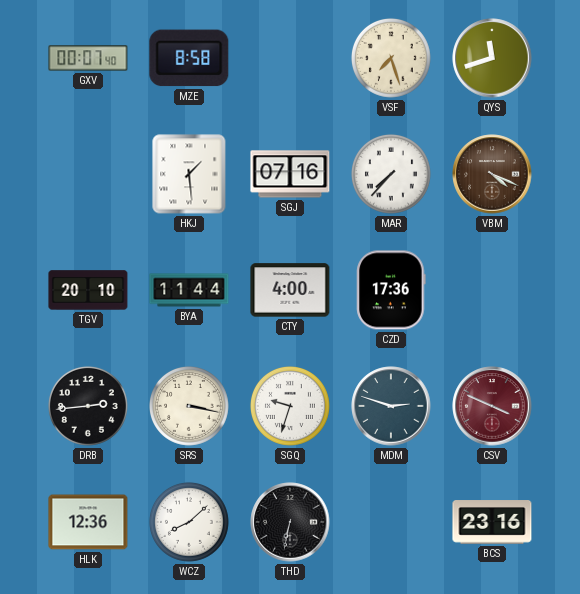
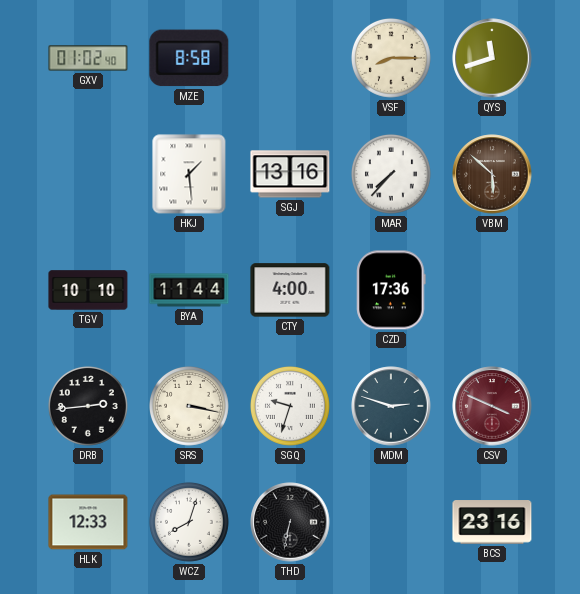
GXV: 00:07 -> 01:02
VSF: 7:27 -> 8:15
SGJ: 07:16 -> 13:16
VBM: 4:19 -> 5:52
TGV: 20:10 -> 10:10
HLK: 12:36 -> 12:33
WCZ: 8:08 -> 8:03
